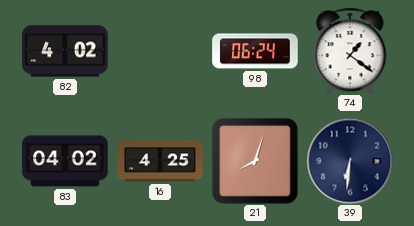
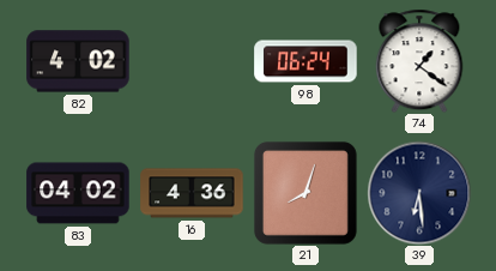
16: 4:25 -> 4:36
39: 6:31 -> 6:29
